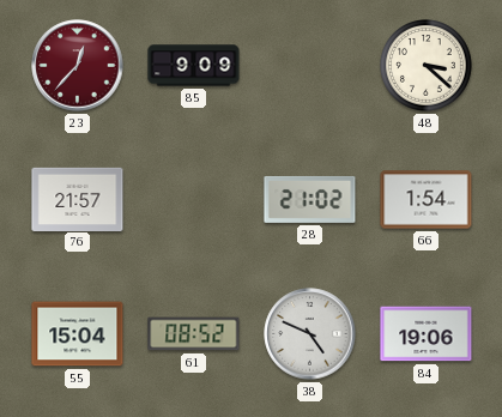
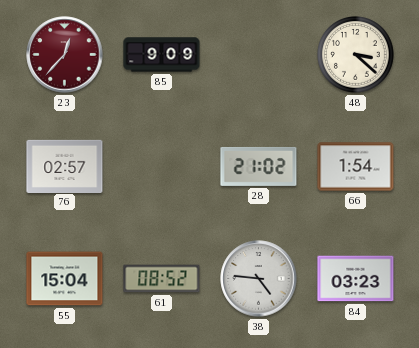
76: 21:57 -> 02:57
38: 4:49 -> 4:46
84: 19:06 -> 03:23
